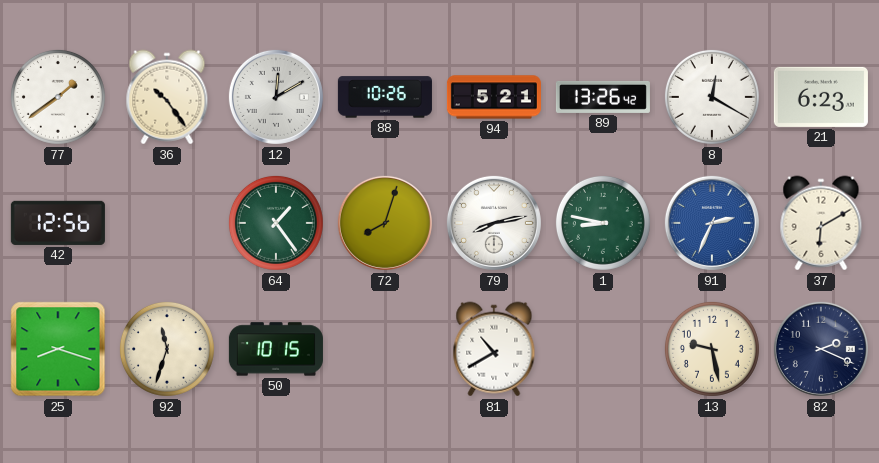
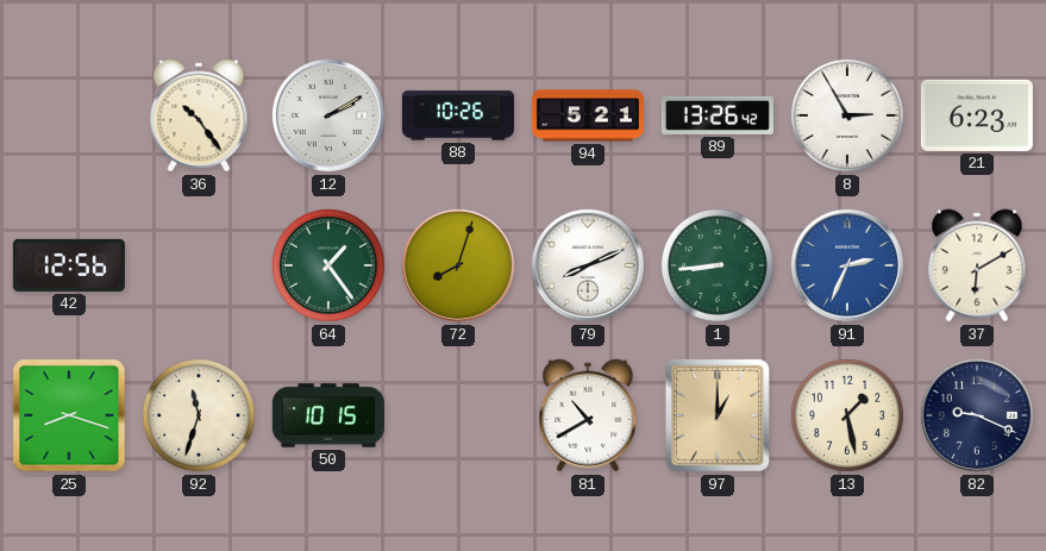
77: 1:39 -> none
12: 12:10 -> 2:10
8: 12:20 -> 2:55
79: 8:13 -> 8:11
1: 8:47 -> 8:44
97: none -> 1:00
13: 9:28 -> 1:28
82: 2:19 -> 9:19
